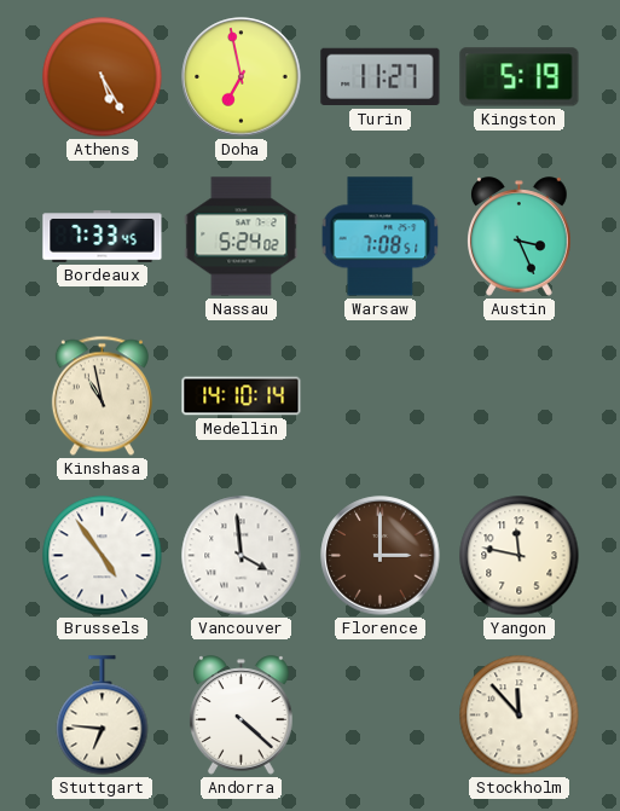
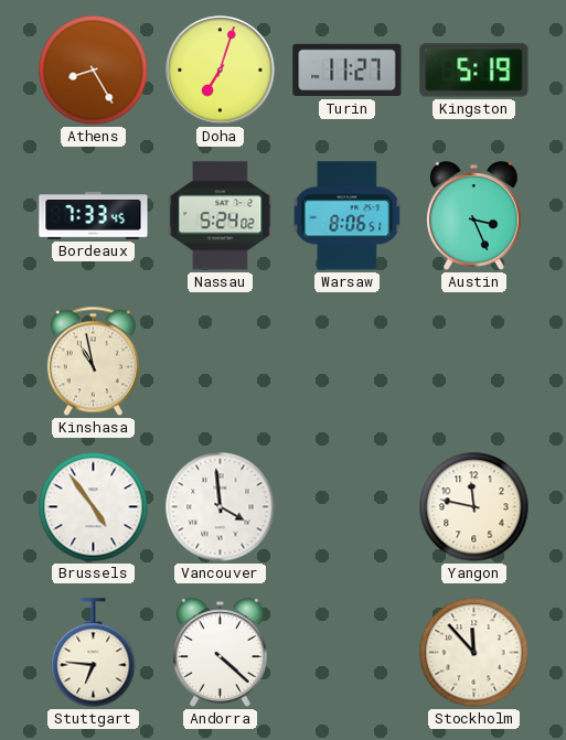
Athens: 5:25 -> 8:25
Doha: 6:58 -> 7:03
Warsaw: 7:08 -> 8:06
Medellin: 14:10 -> none
Florence: 3:00 -> none
